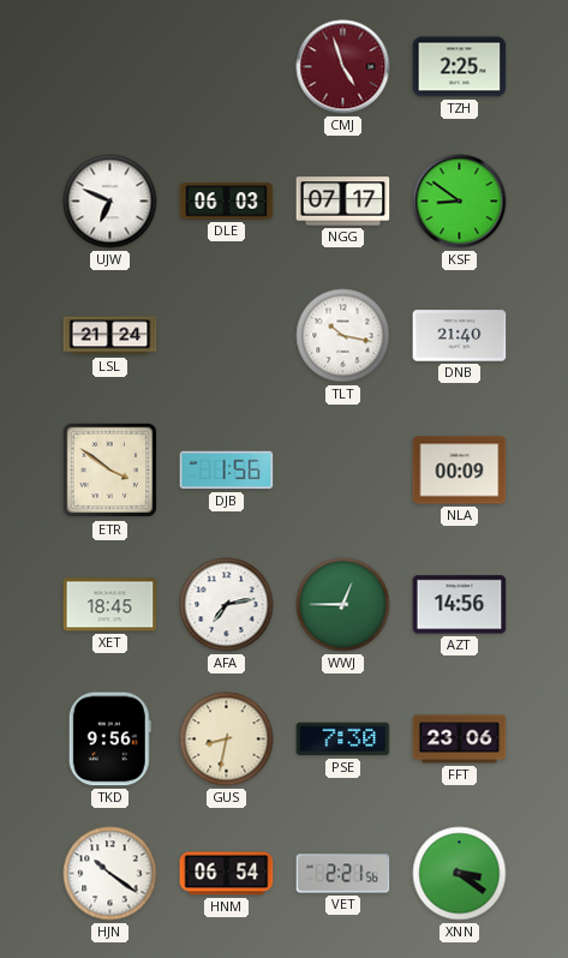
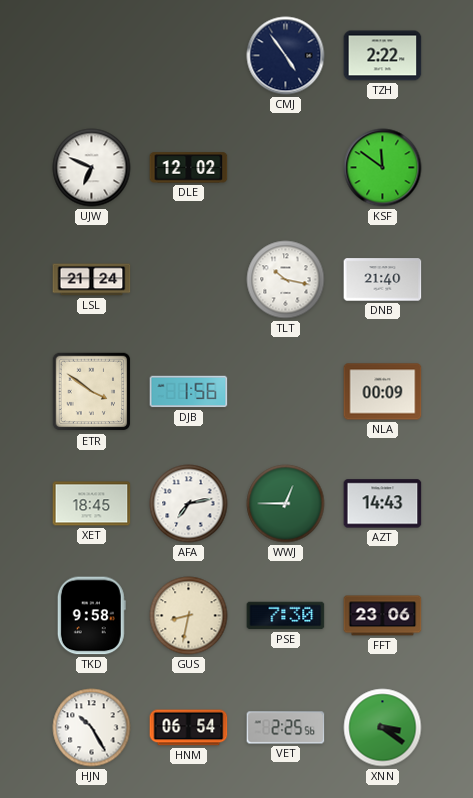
CMJ: 4:57 -> 4:54
CMJ dial: burgundy -> navy
TZH: 2:25 -> 2:22
DLE: 06:03 -> 12:02
NGG: 07:17 -> none
KSF: 8:51 -> 11:51
AZT: 14:56 -> 14:43
TKD: 9:56 -> 9:58
HJN: 10:21 -> 10:25
VET: 2:21 -> 2:25
